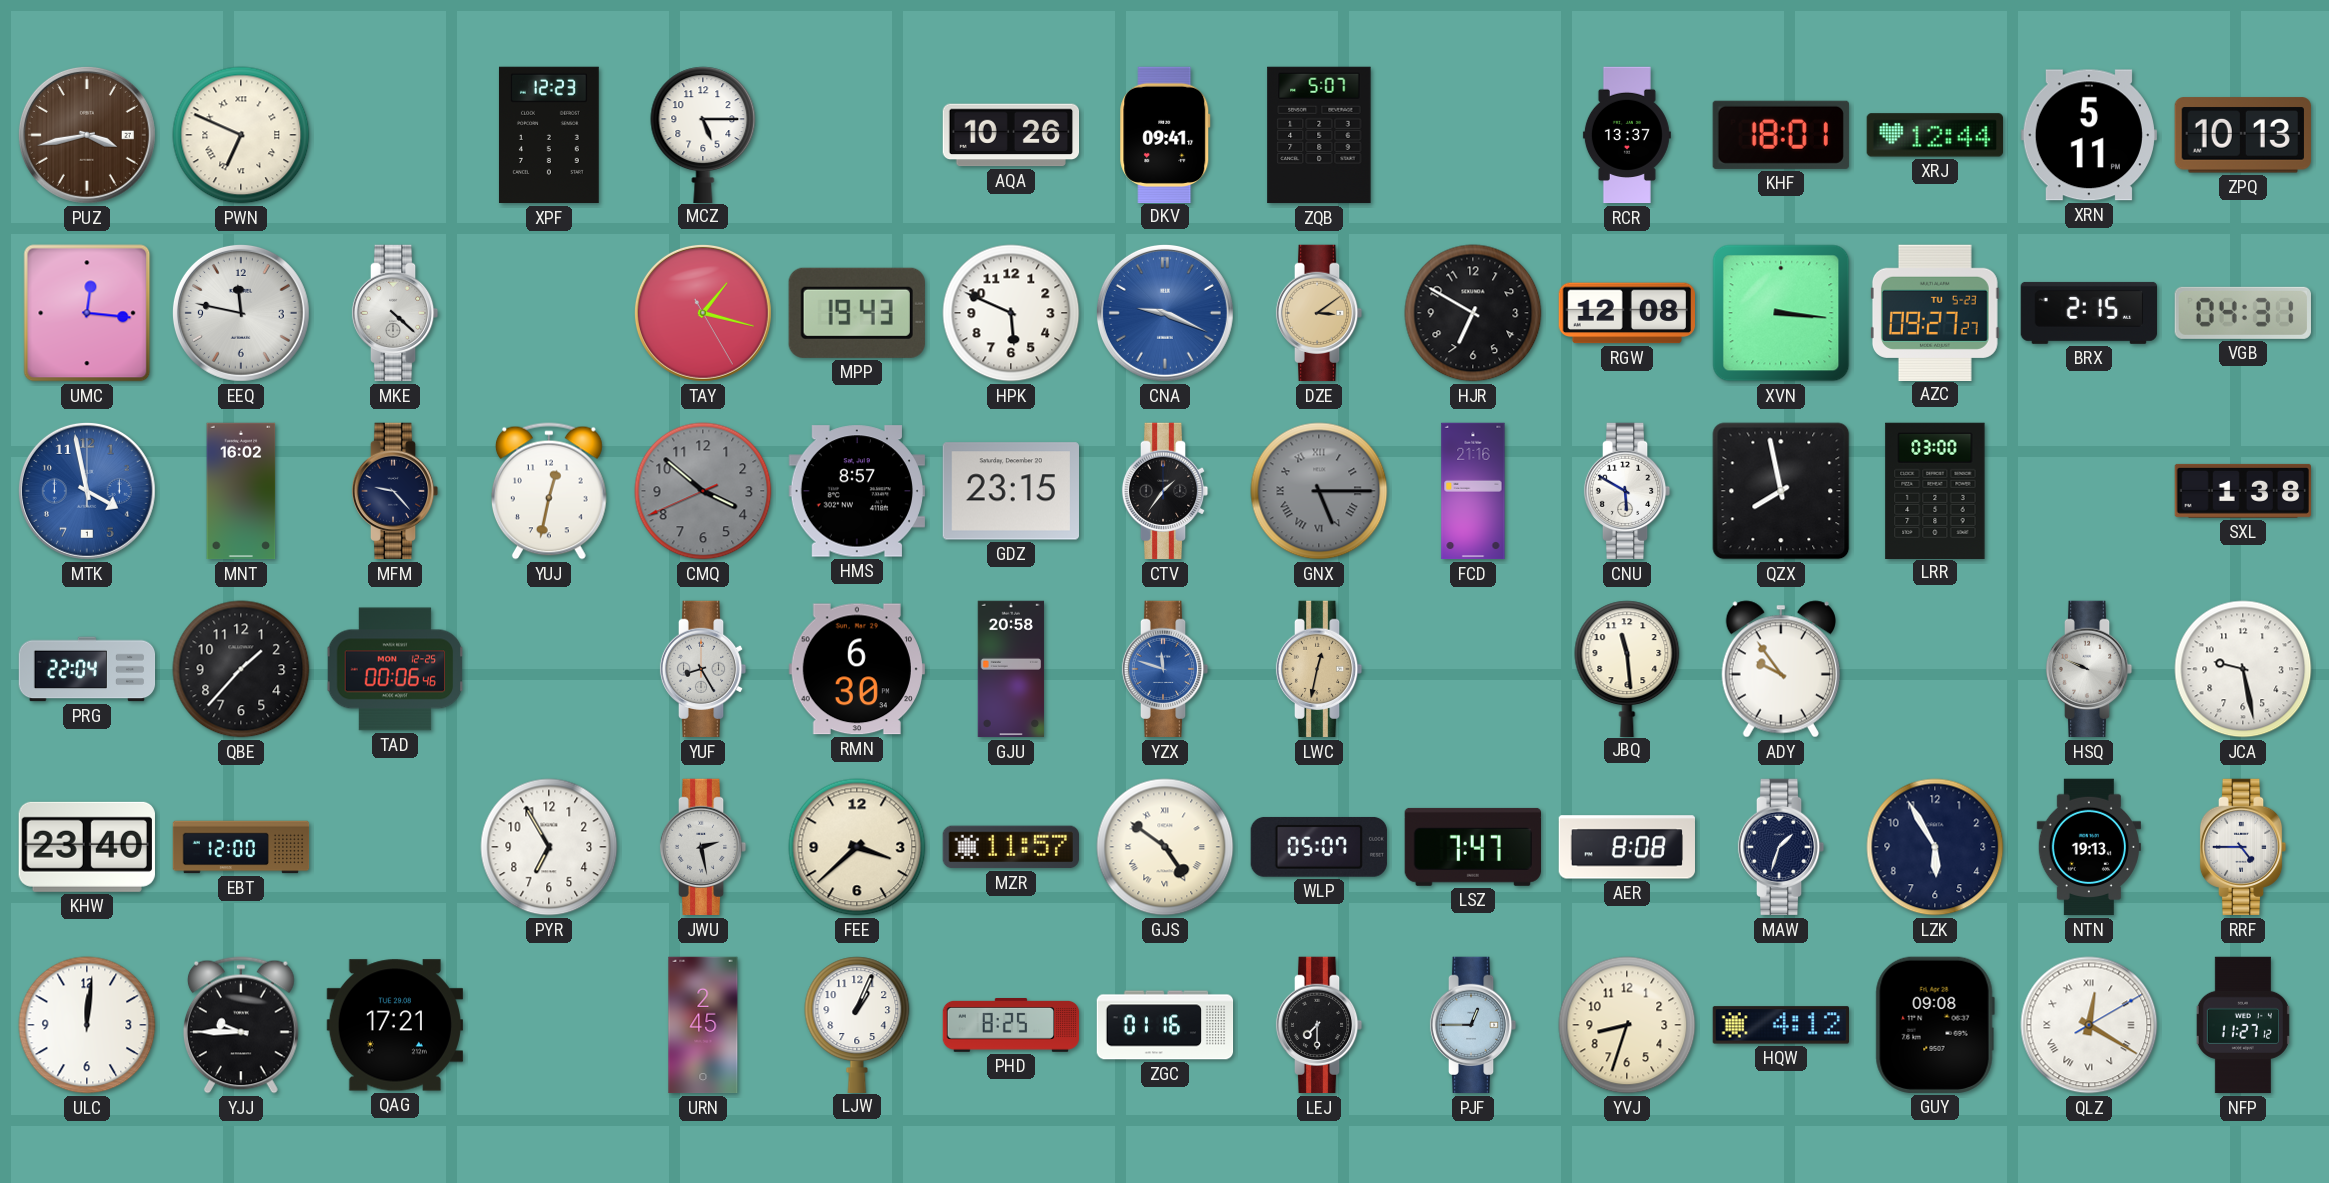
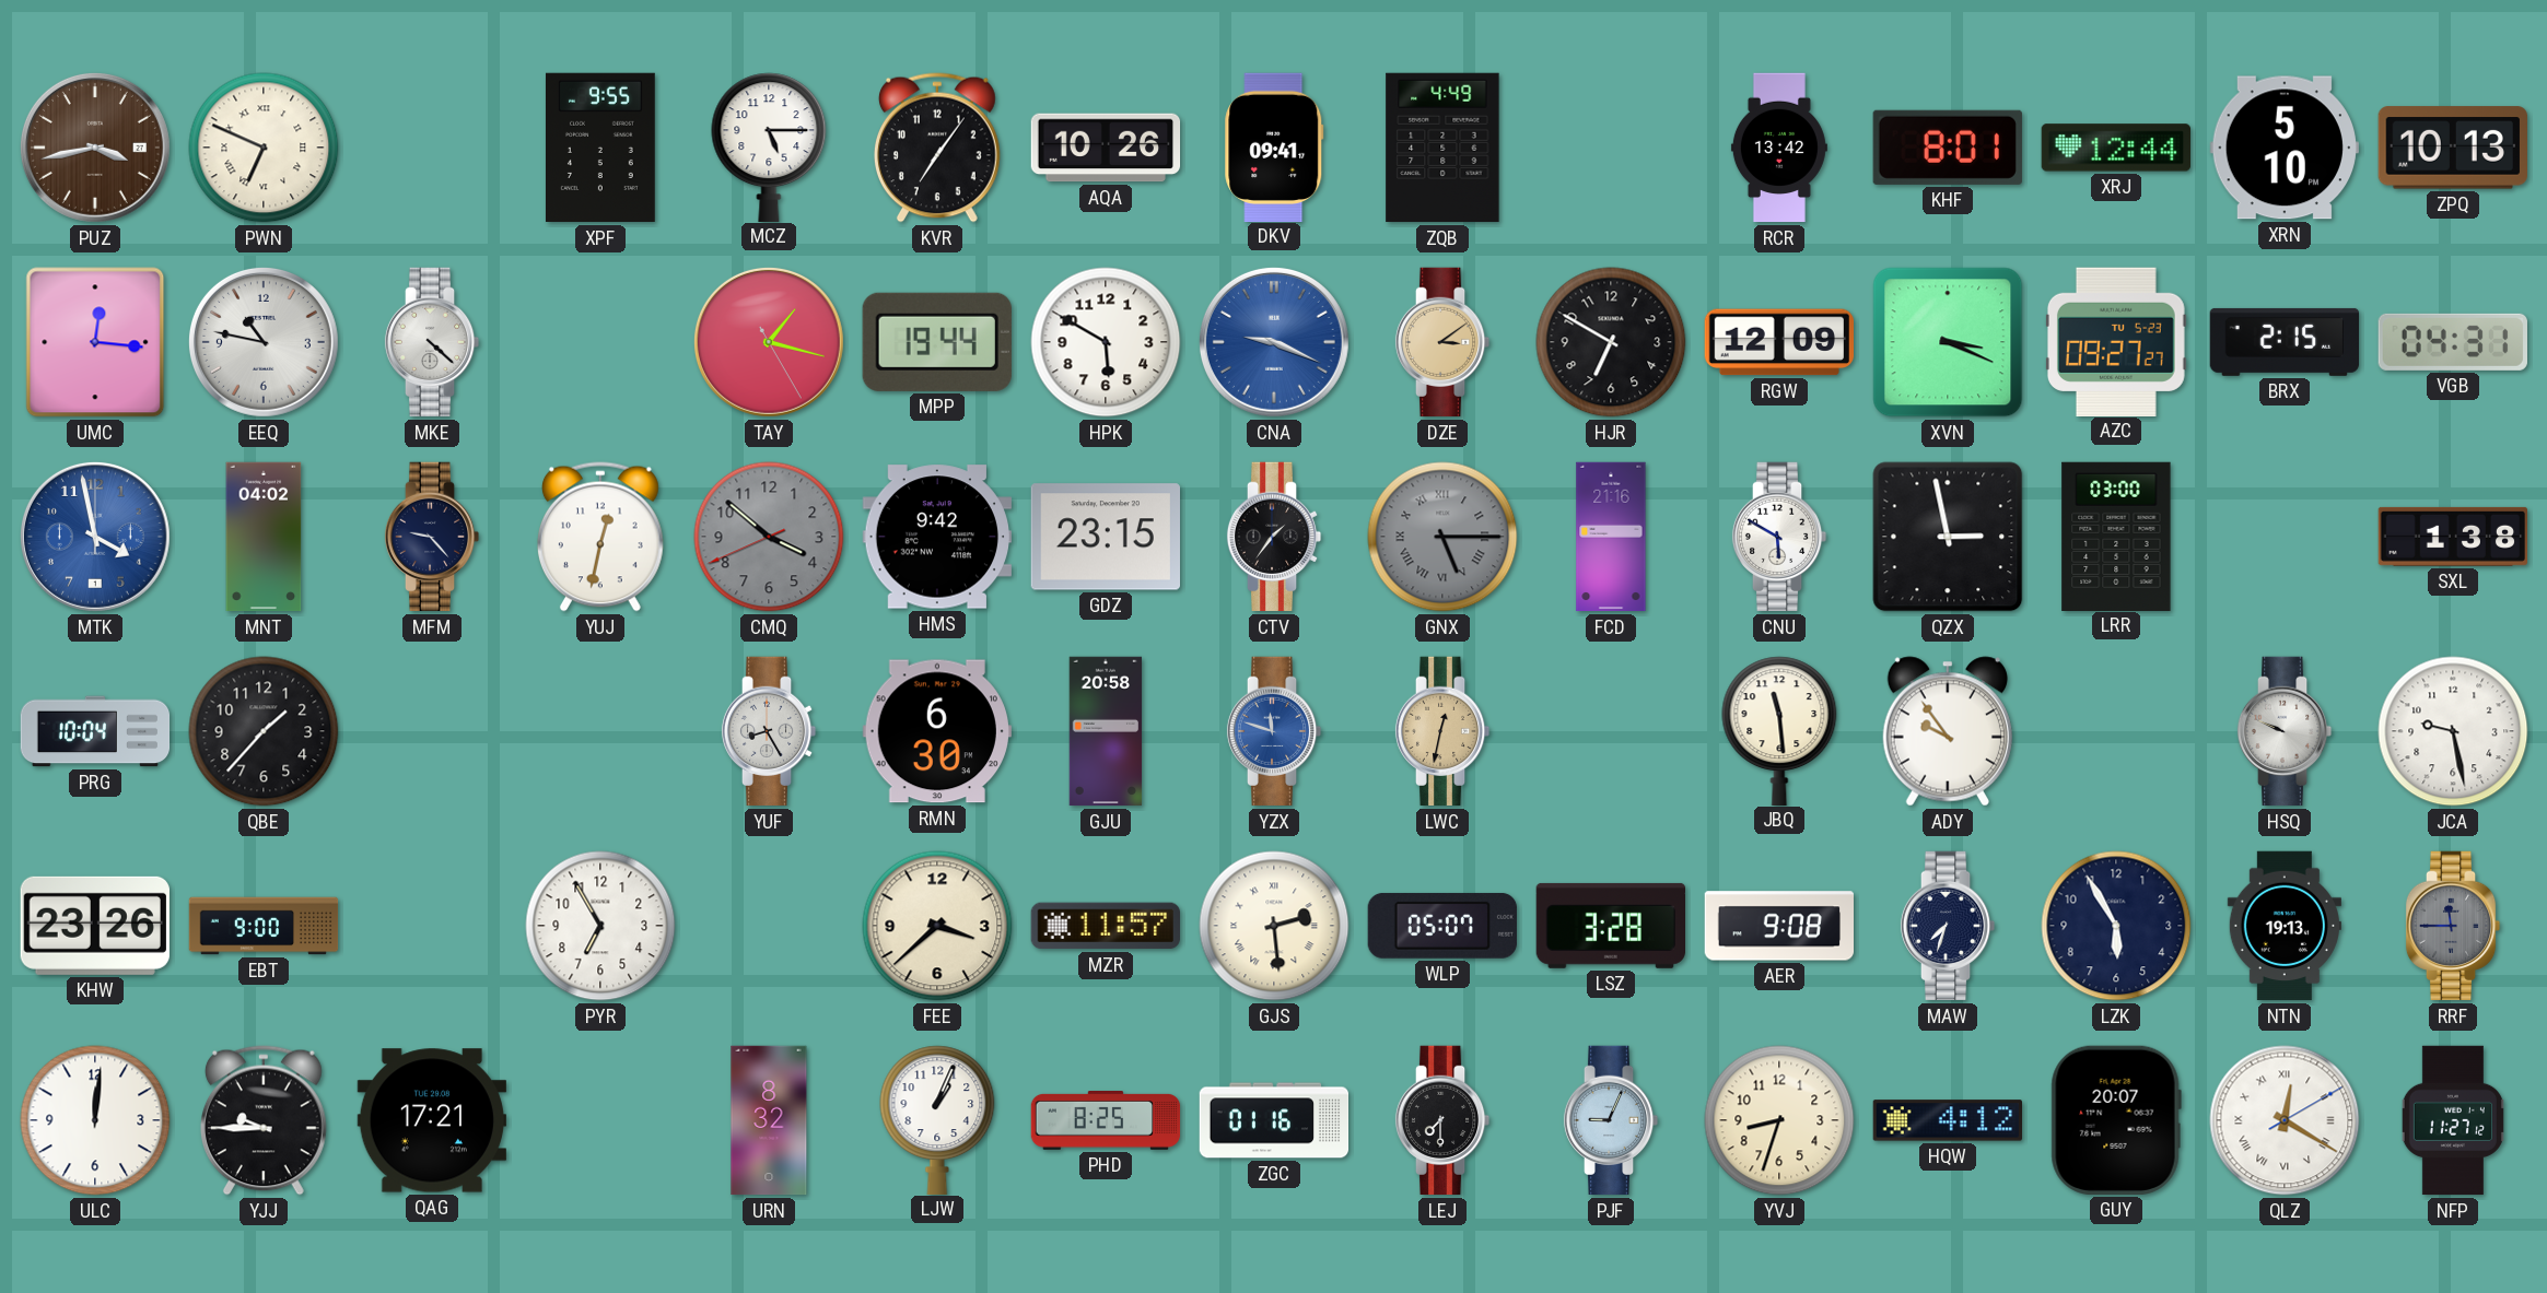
XPF: 12:23 -> 9:55
KVR: none -> 7:06
ZQB: 5:07 -> 4:49
RCR: 13:37 -> 13:42
KHF: 18:01 -> 8:01
XRN: 5:11 -> 5:10
EEQ: 11:47 -> 10:47
MPP: 19:43 -> 19:44
HPK: 5:49 -> 5:50
RGW: 12:08 -> 12:09
XVN: 3:16 -> 3:19
MNT: 16:02 -> 04:02
HMS: 8:57 -> 9:42
QZX: 7:58 -> 2:58
PRG: 22:04 -> 10:04
TAD: 00:06 -> none
KHW: 23:40 -> 23:26
EBT: 12:00 -> 9:00
JWU: 2:28 -> none
GJS: 4:51 -> 2:29
LSZ: 7:47 -> 3:28
AER: 8:08 -> 9:08
MAW: 1:33 -> 7:33
RRF: 4:45 -> 11:45
RRF dial: white -> grey
URN: 2:45 -> 8:32
PJF: 12:45 -> 9:04
GUY: 09:08 -> 20:07
